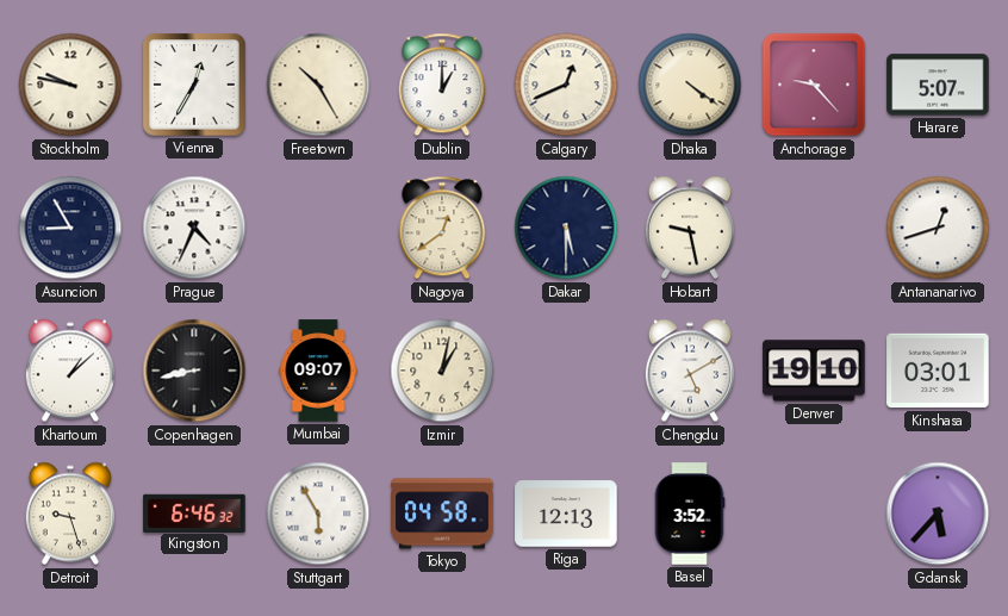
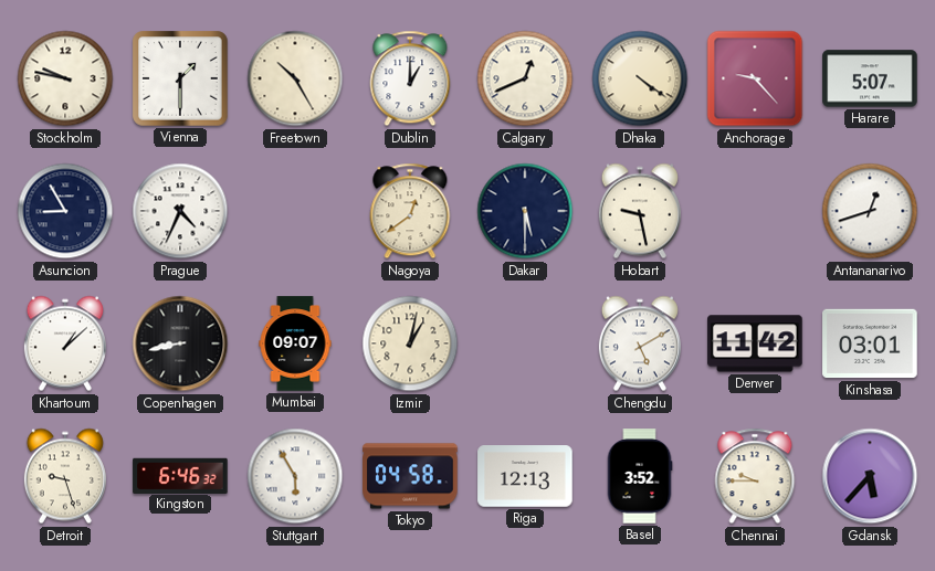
Vienna: 12:35 -> 1:30
Denver: 19:10 -> 11:42
Chennai: none -> 9:45
